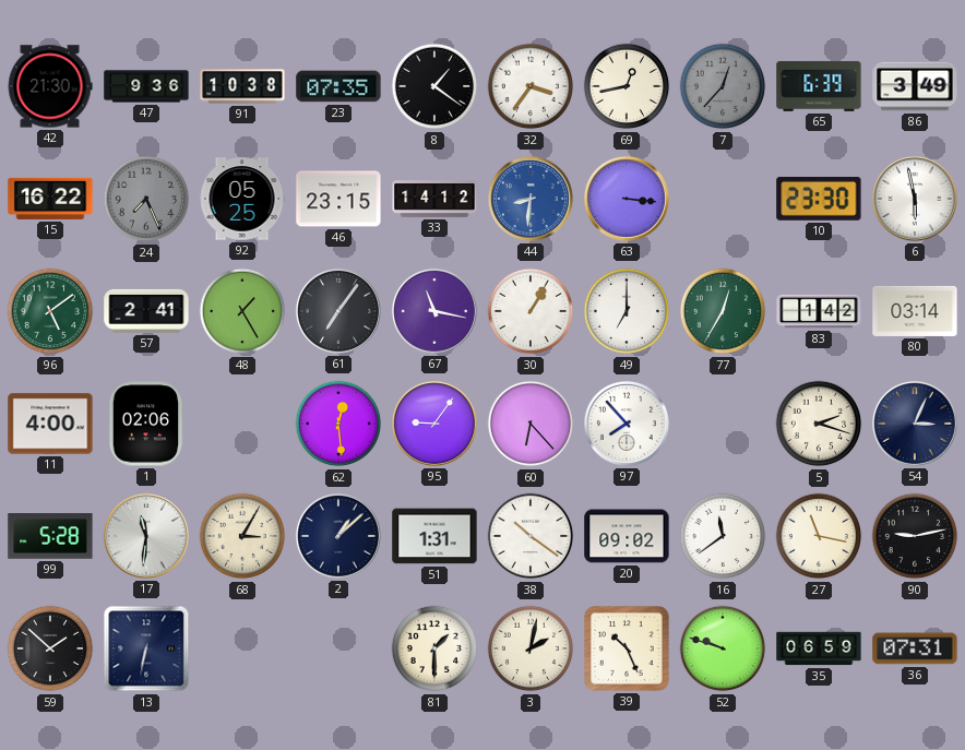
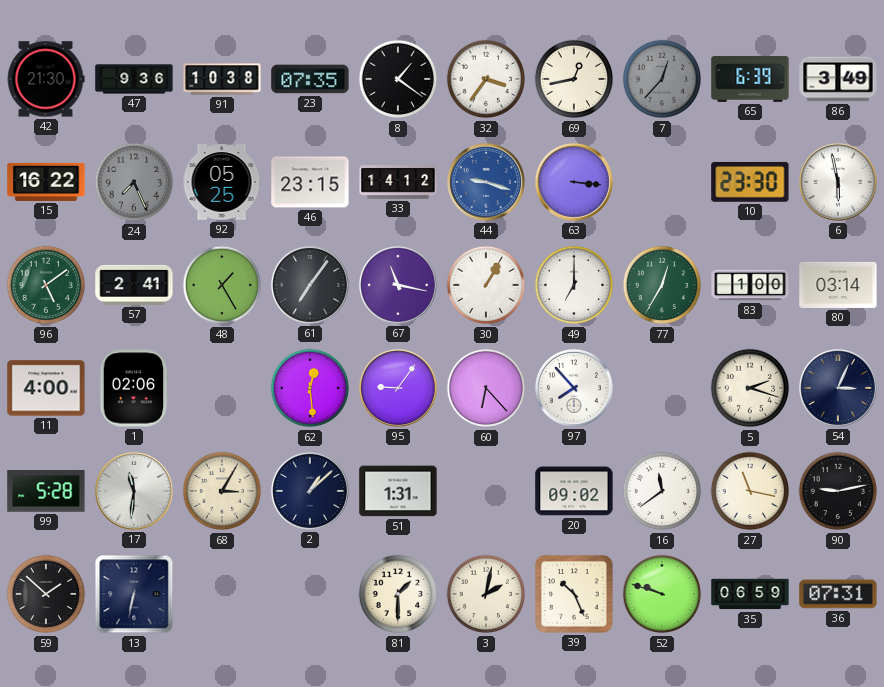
44: 8:31 -> 9:18
83: 1:42 -> 1:00
38: 10:21 -> none
